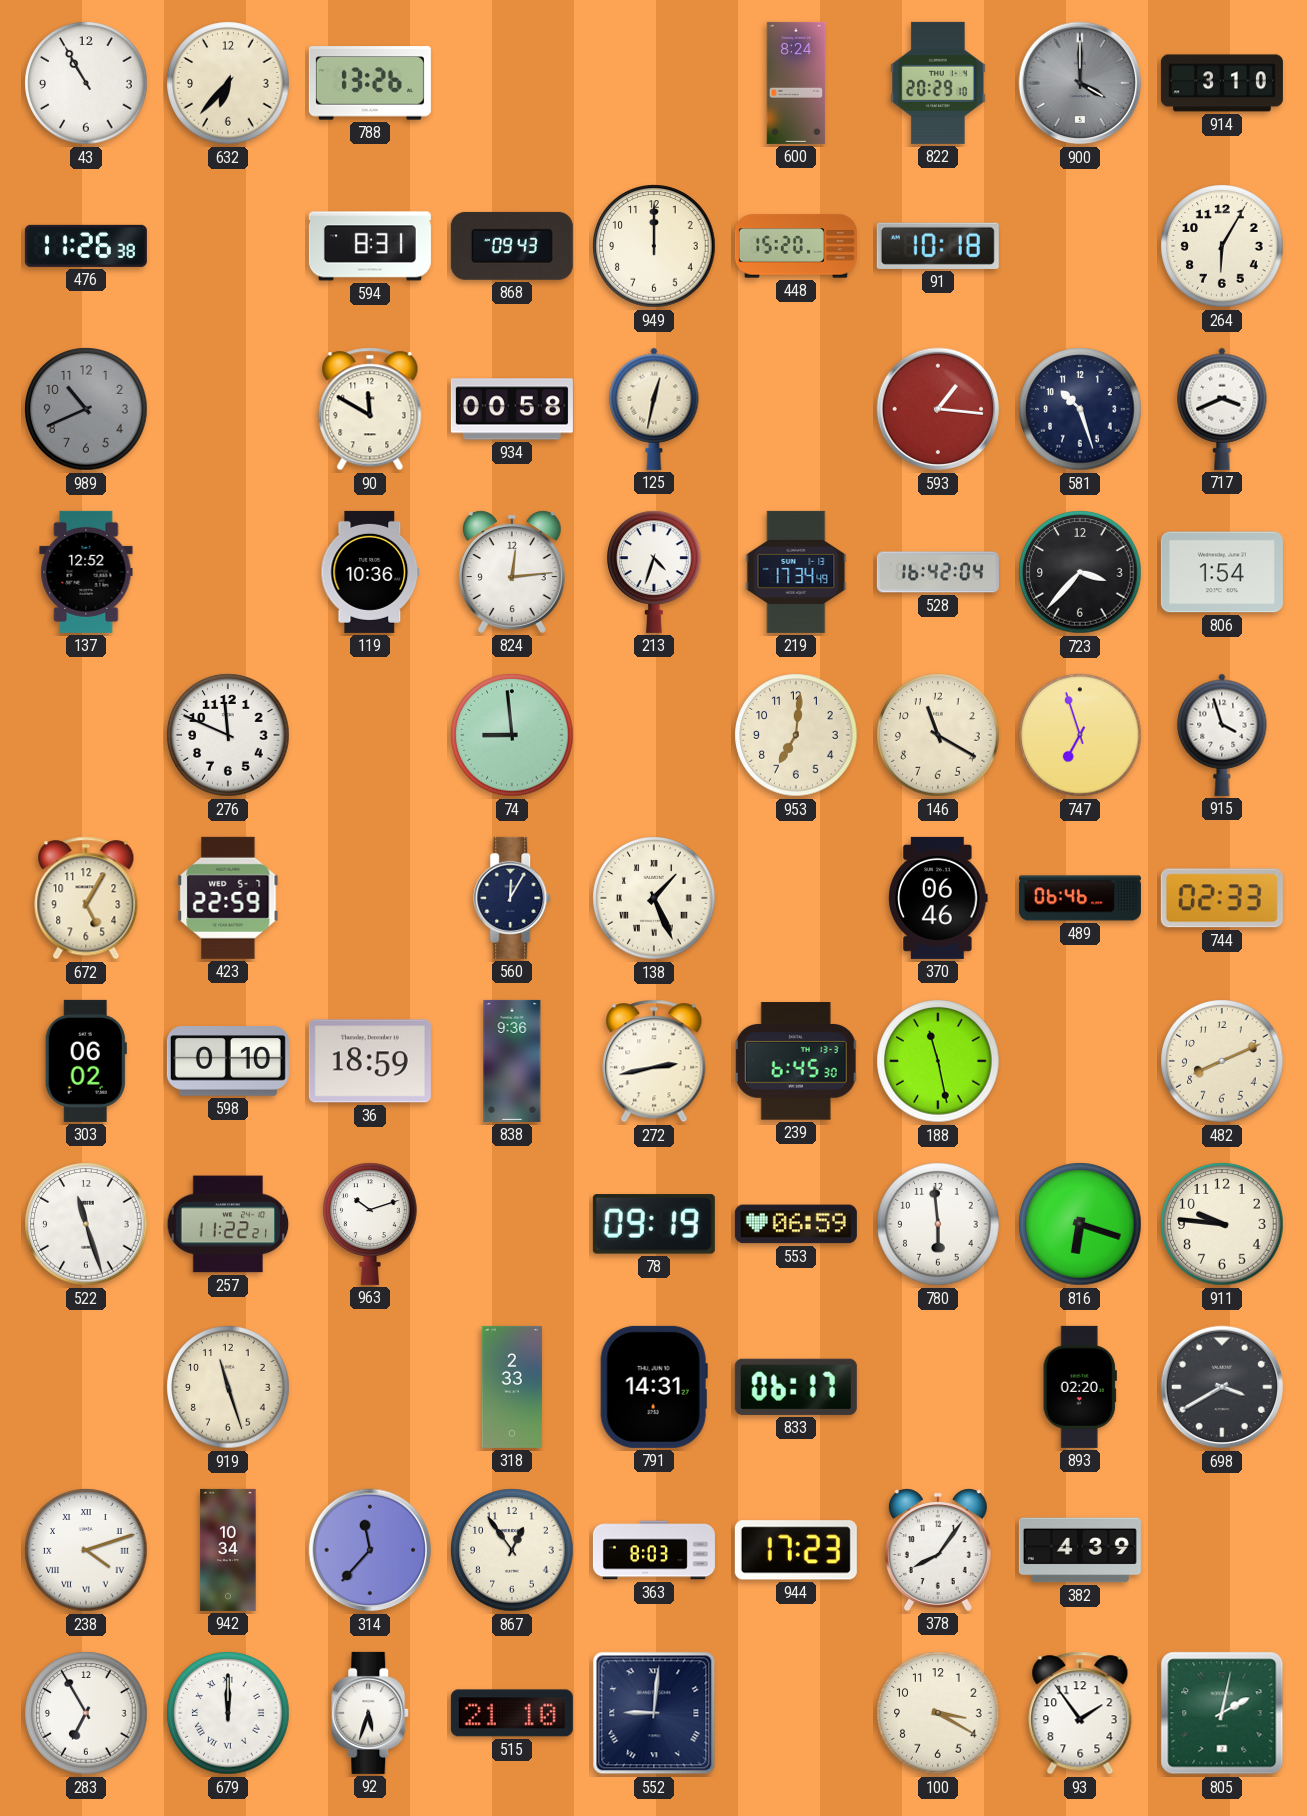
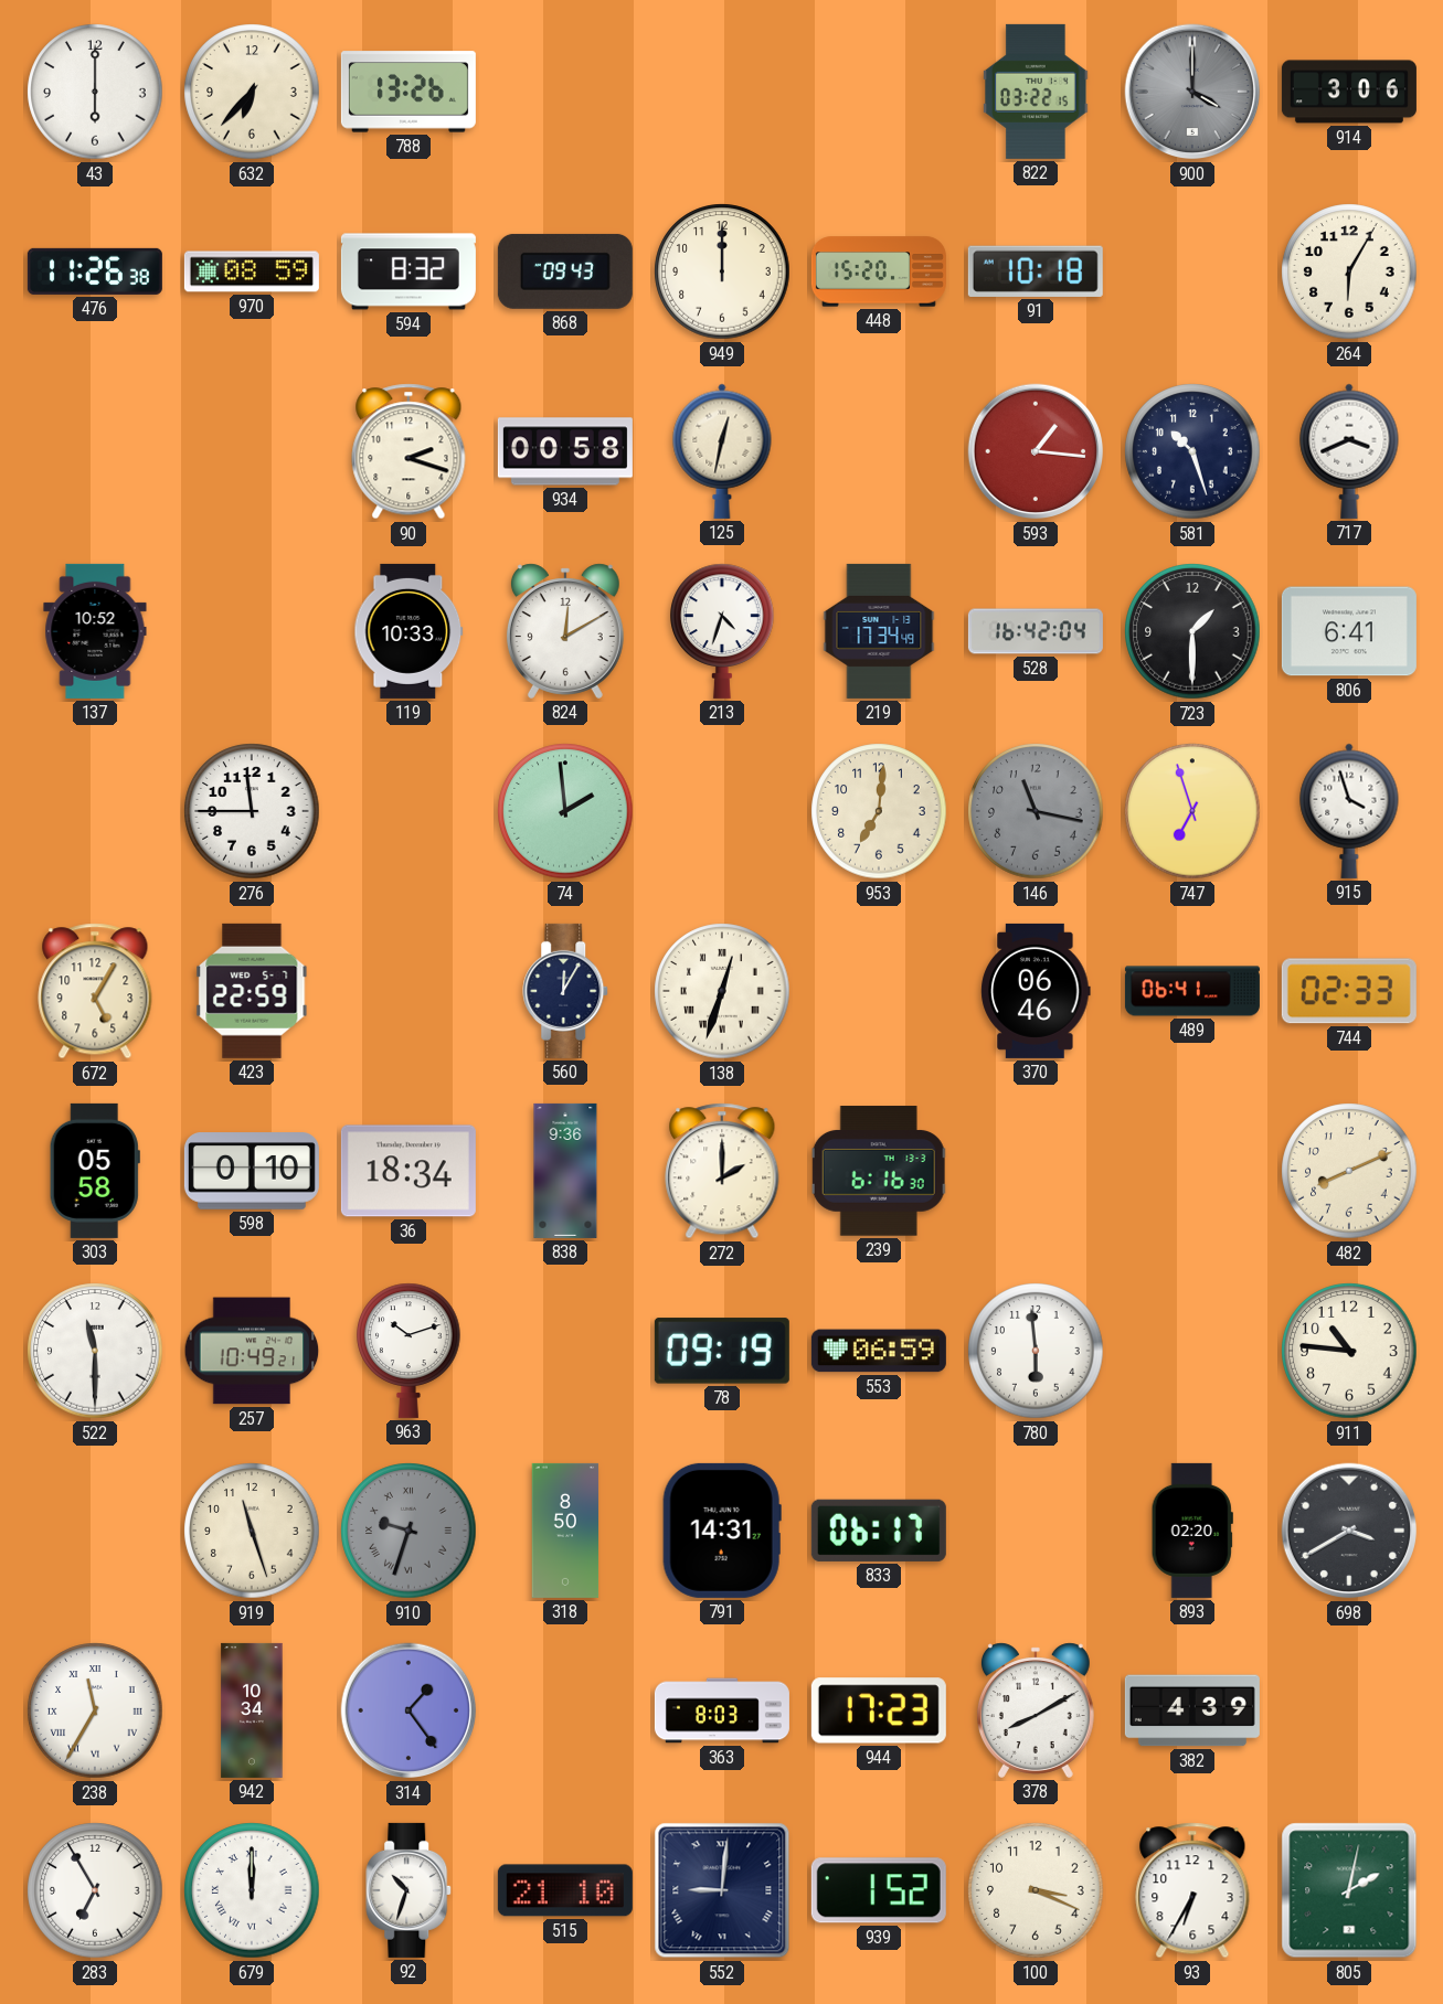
43: 10:55 -> 6:00
600: 8:24 -> none
822: 20:29 -> 03:22
914: 3:10 -> 3:06
970: none -> 08:59
594: 8:31 -> 8:32
989: 10:41 -> none
90: 11:50 -> 2:18
137: 12:52 -> 10:52
119: 10:36 -> 10:33
824: 12:14 -> 12:10
723: 3:37 -> 1:30
806: 1:54 -> 6:41
276: 11:49 -> 11:45
74: 8:59 -> 1:59
146: 11:20 -> 11:17
146 dial: cream -> grey
138: 1:26 -> 12:33
489: 06:46 -> 06:41
303: 06:02 -> 05:58
36: 18:59 -> 18:34
272: 2:43 -> 2:00
239: 6:45 -> 6:16
188: 11:28 -> none
522: 11:27 -> 11:30
257: 11:22 -> 10:49
816: 6:18 -> none
911: 9:46 -> 10:46
910: none -> 9:33
318: 2:33 -> 8:50
238: 4:12 -> 11:35
314: 11:37 -> 1:24
867: 12:54 -> none
378: 8:06 -> 8:10
92: 5:33 -> 10:33
939: none -> 1:52
100: 3:20 -> 3:19
93: 1:54 -> 6:35
